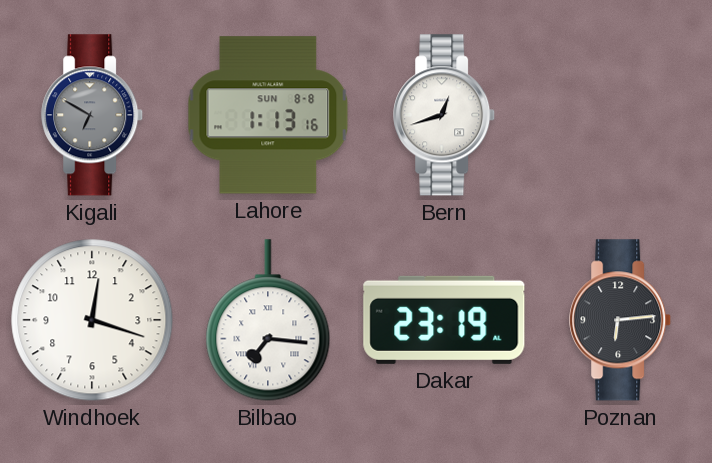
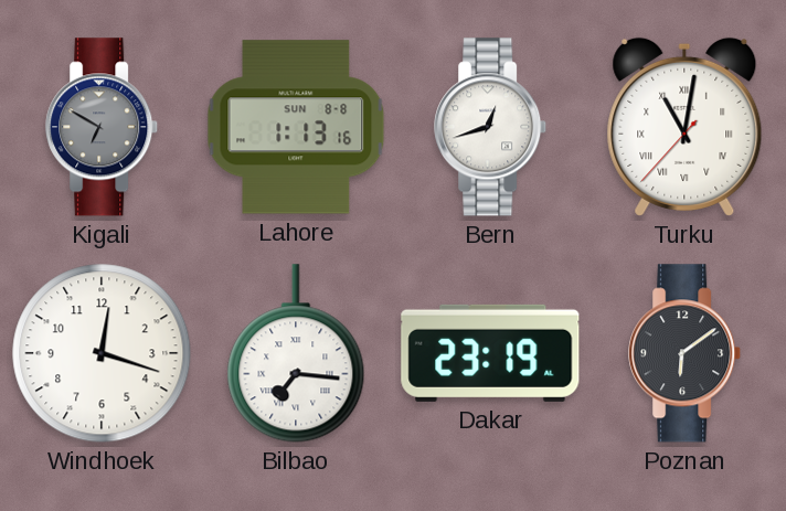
Turku: none -> 11:01
Poznan: 6:14 -> 6:09
